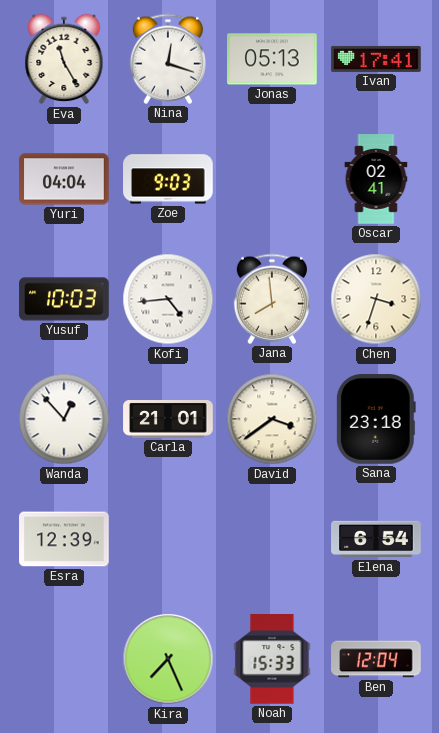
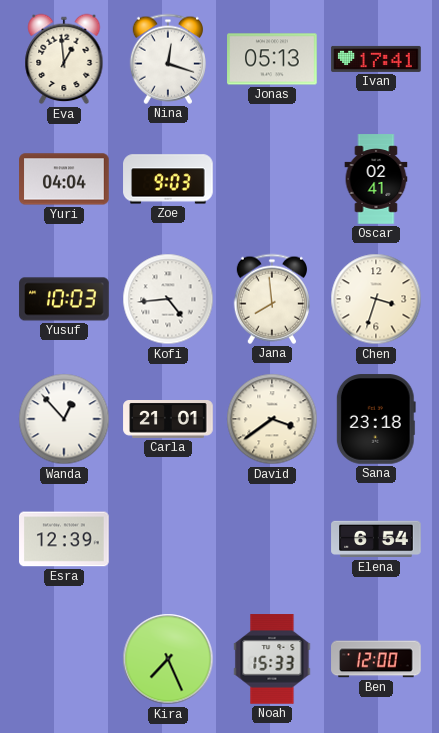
Eva: 11:25 -> 12:59
Ben: 12:04 -> 12:00
